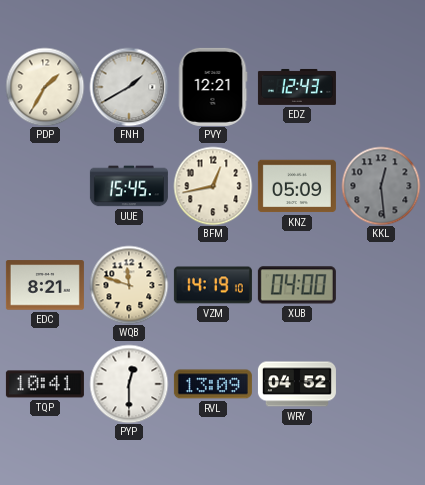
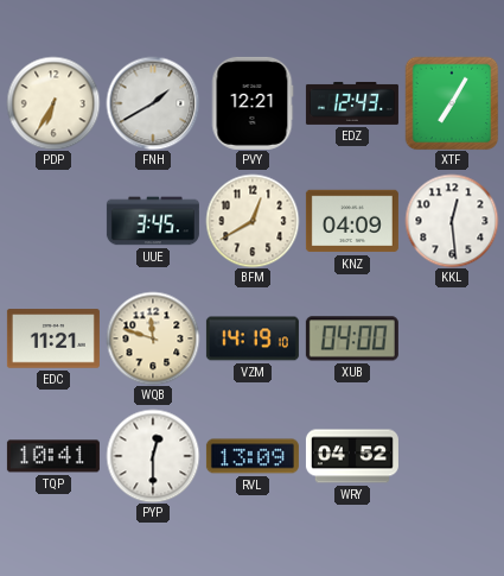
PDP: 1:35 -> 6:35
XTF: none -> 7:05
UUE: 15:45 -> 3:45
BFM: 12:43 -> 12:40
KNZ: 05:09 -> 04:09
KKL dial: grey -> white
EDC: 8:21 -> 11:21
